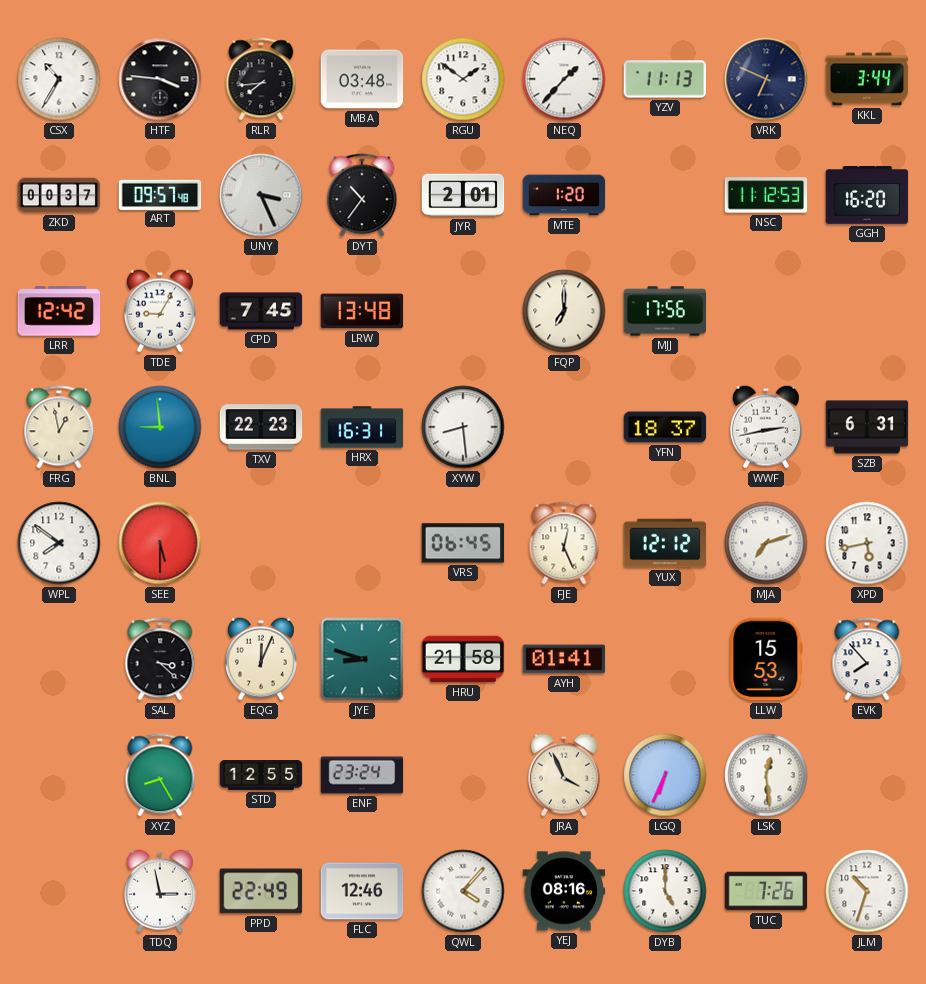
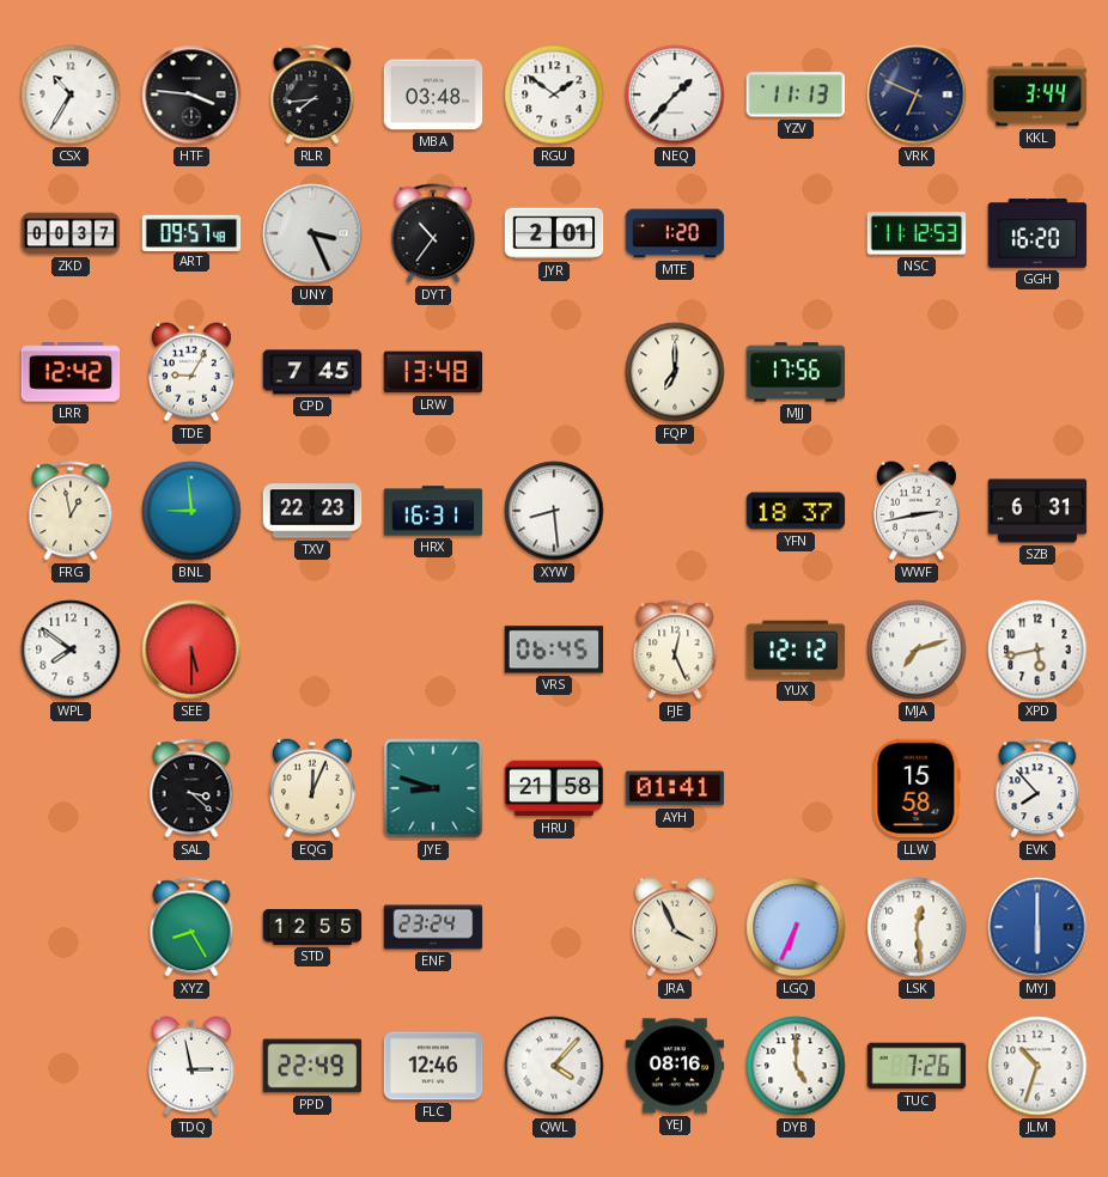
LLW: 15:53 -> 15:58
MYJ: none -> 6:00
